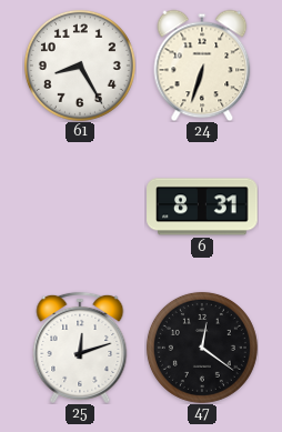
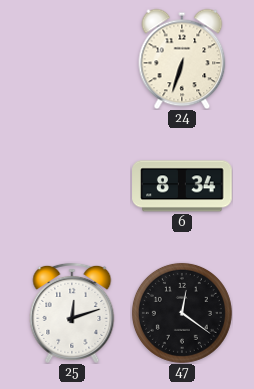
61: 8:25 -> none
6: 8:31 -> 8:34
